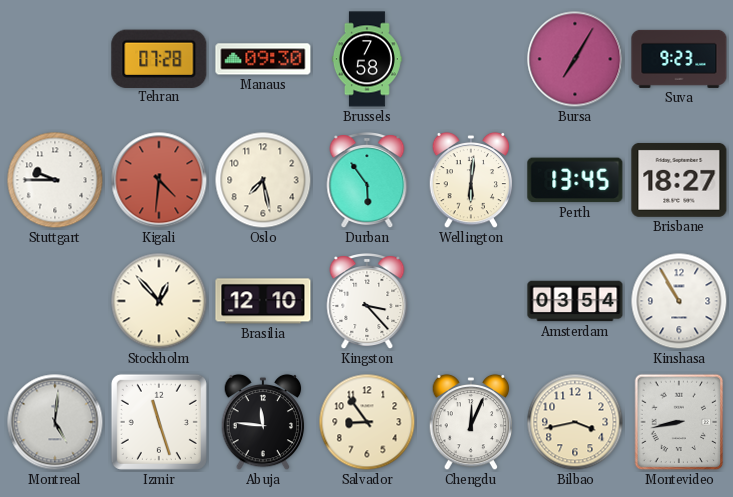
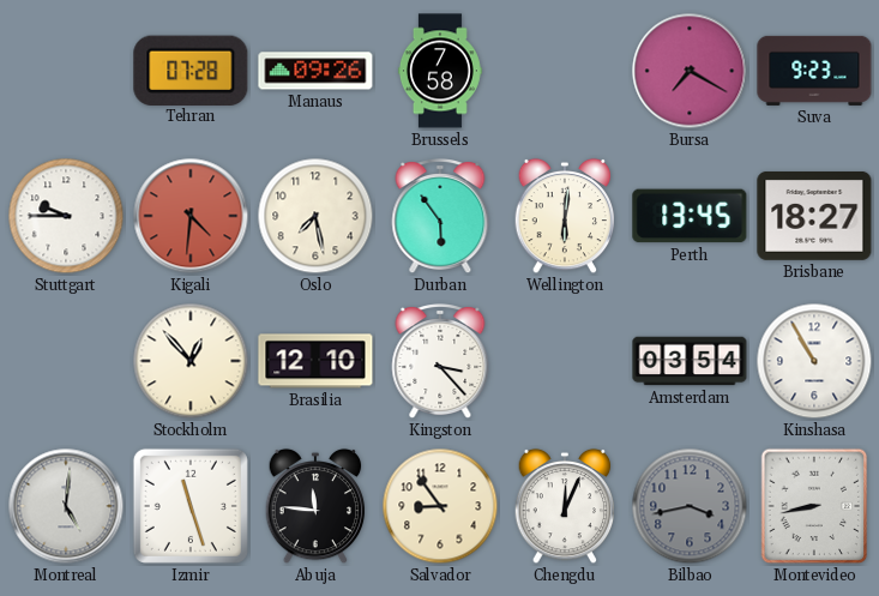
Manaus: 09:30 -> 09:26
Bursa: 7:05 -> 7:20
Bilbao dial: cream -> grey
